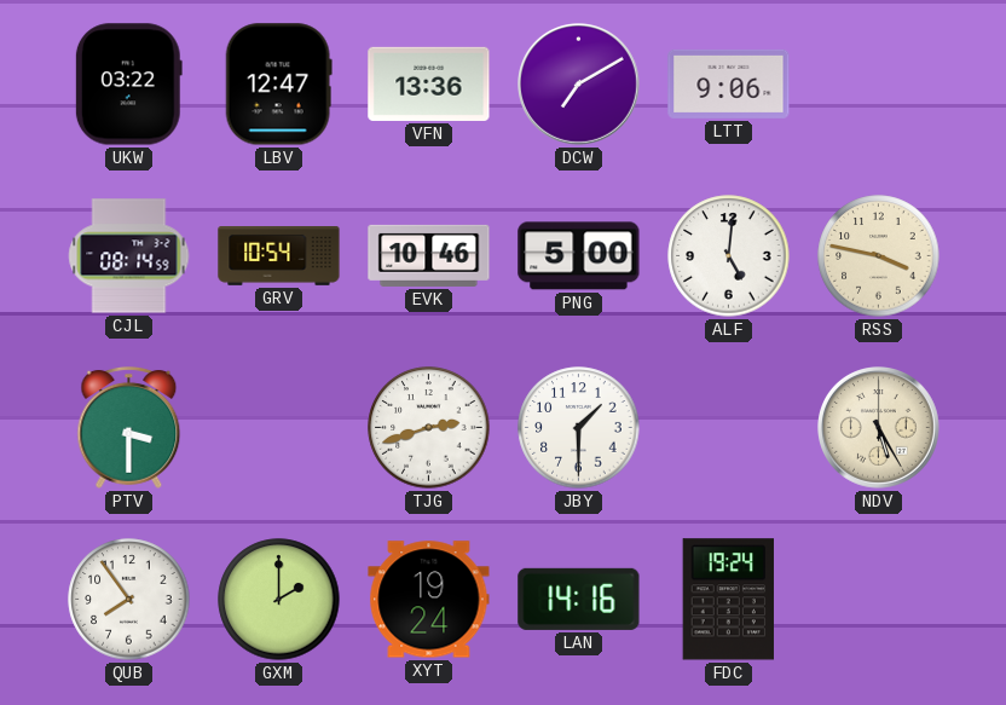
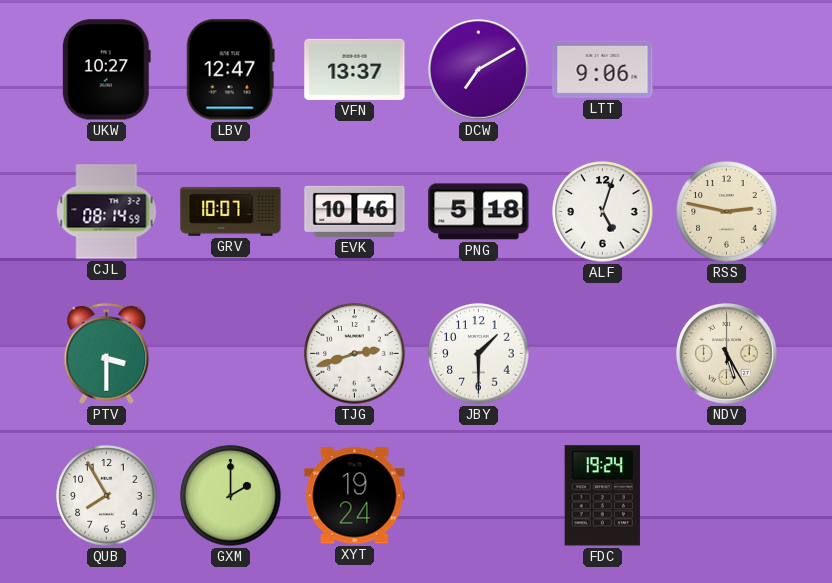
UKW: 03:22 -> 10:27
VFN: 13:36 -> 13:37
GRV: 10:54 -> 10:07
PNG: 5:00 -> 5:18
ALF: 5:01 -> 5:03
RSS: 3:47 -> 2:47
QUB: 7:54 -> 7:55
LAN: 14:16 -> none
